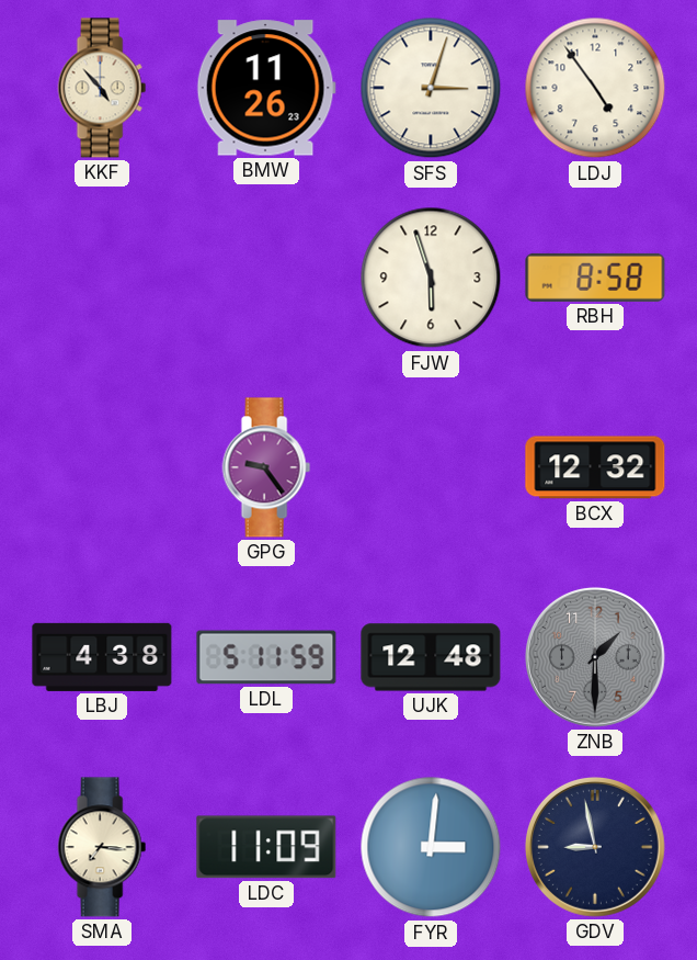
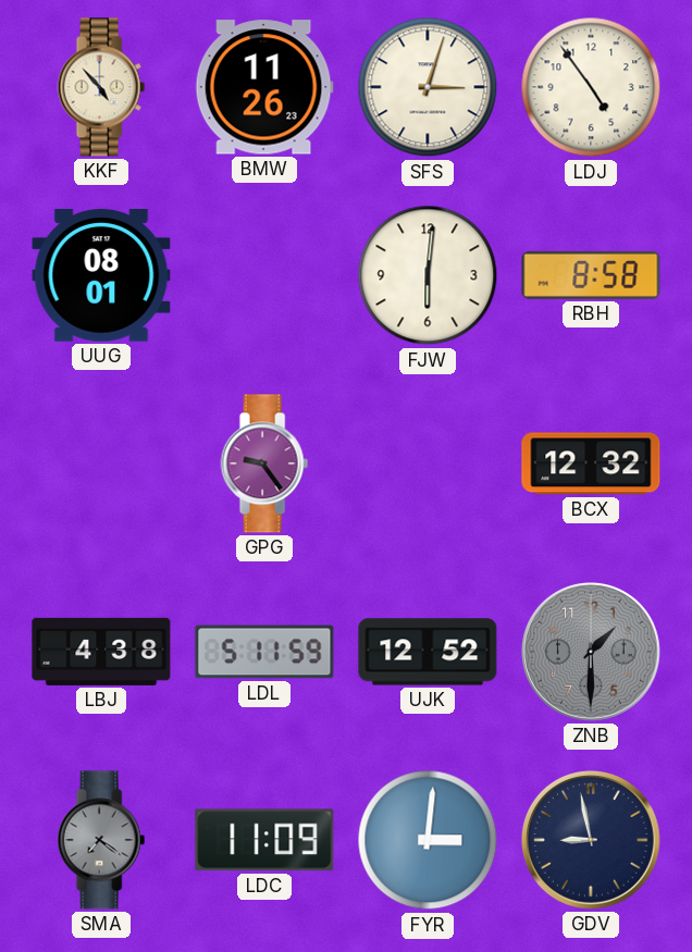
UUG: none -> 08:01
FJW: 5:57 -> 6:01
UJK: 12:48 -> 12:52
SMA: 7:16 -> 7:21
SMA dial: cream -> grey
